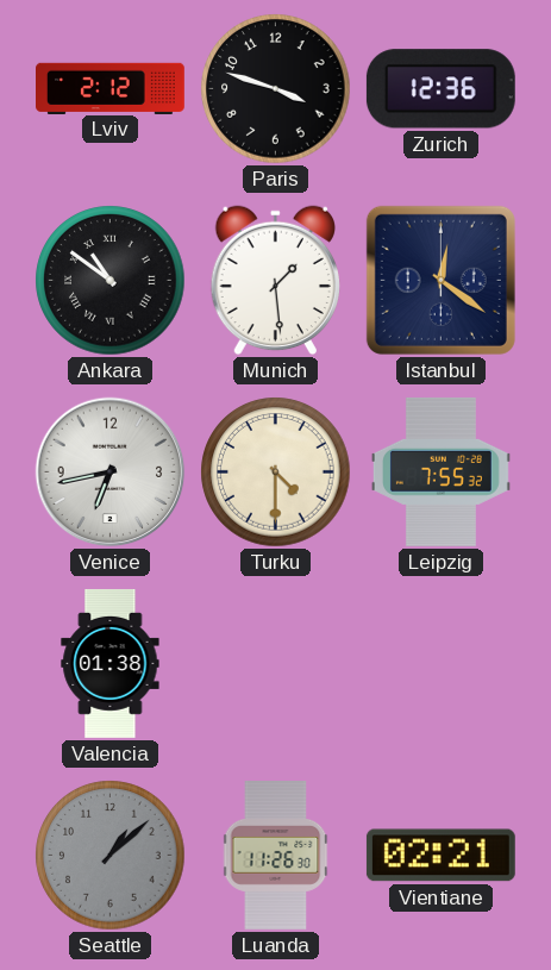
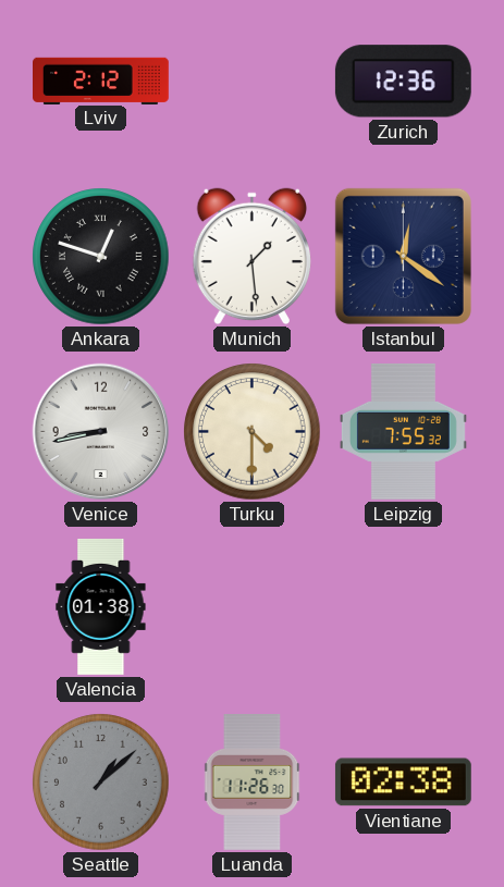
Paris: 3:48 -> none
Ankara: 10:51 -> 12:48
Venice: 6:43 -> 8:43
Vientiane: 02:21 -> 02:38
